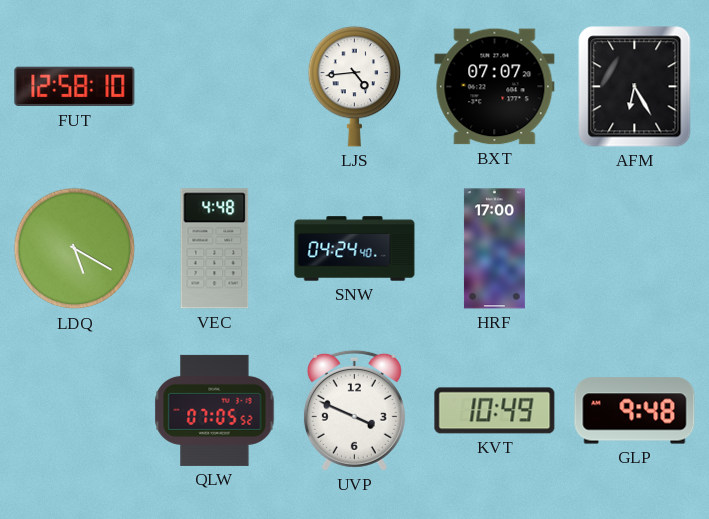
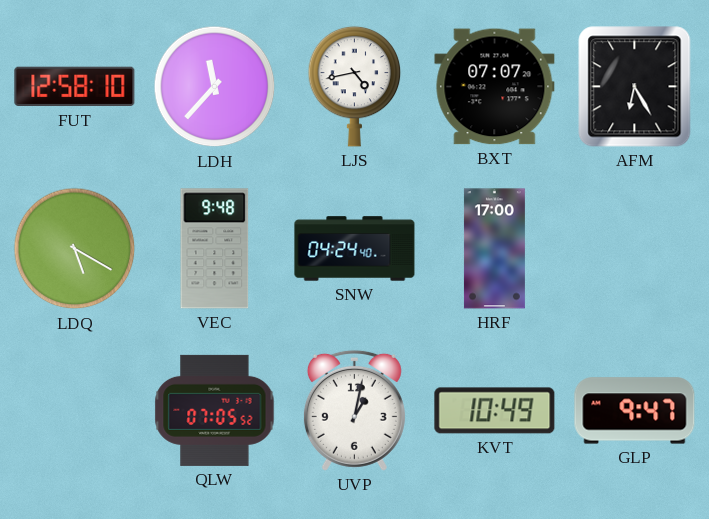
LDH: none -> 11:37
LJS: 4:44 -> 4:43
VEC: 4:48 -> 9:48
UVP: 3:49 -> 1:02
GLP: 9:48 -> 9:47
